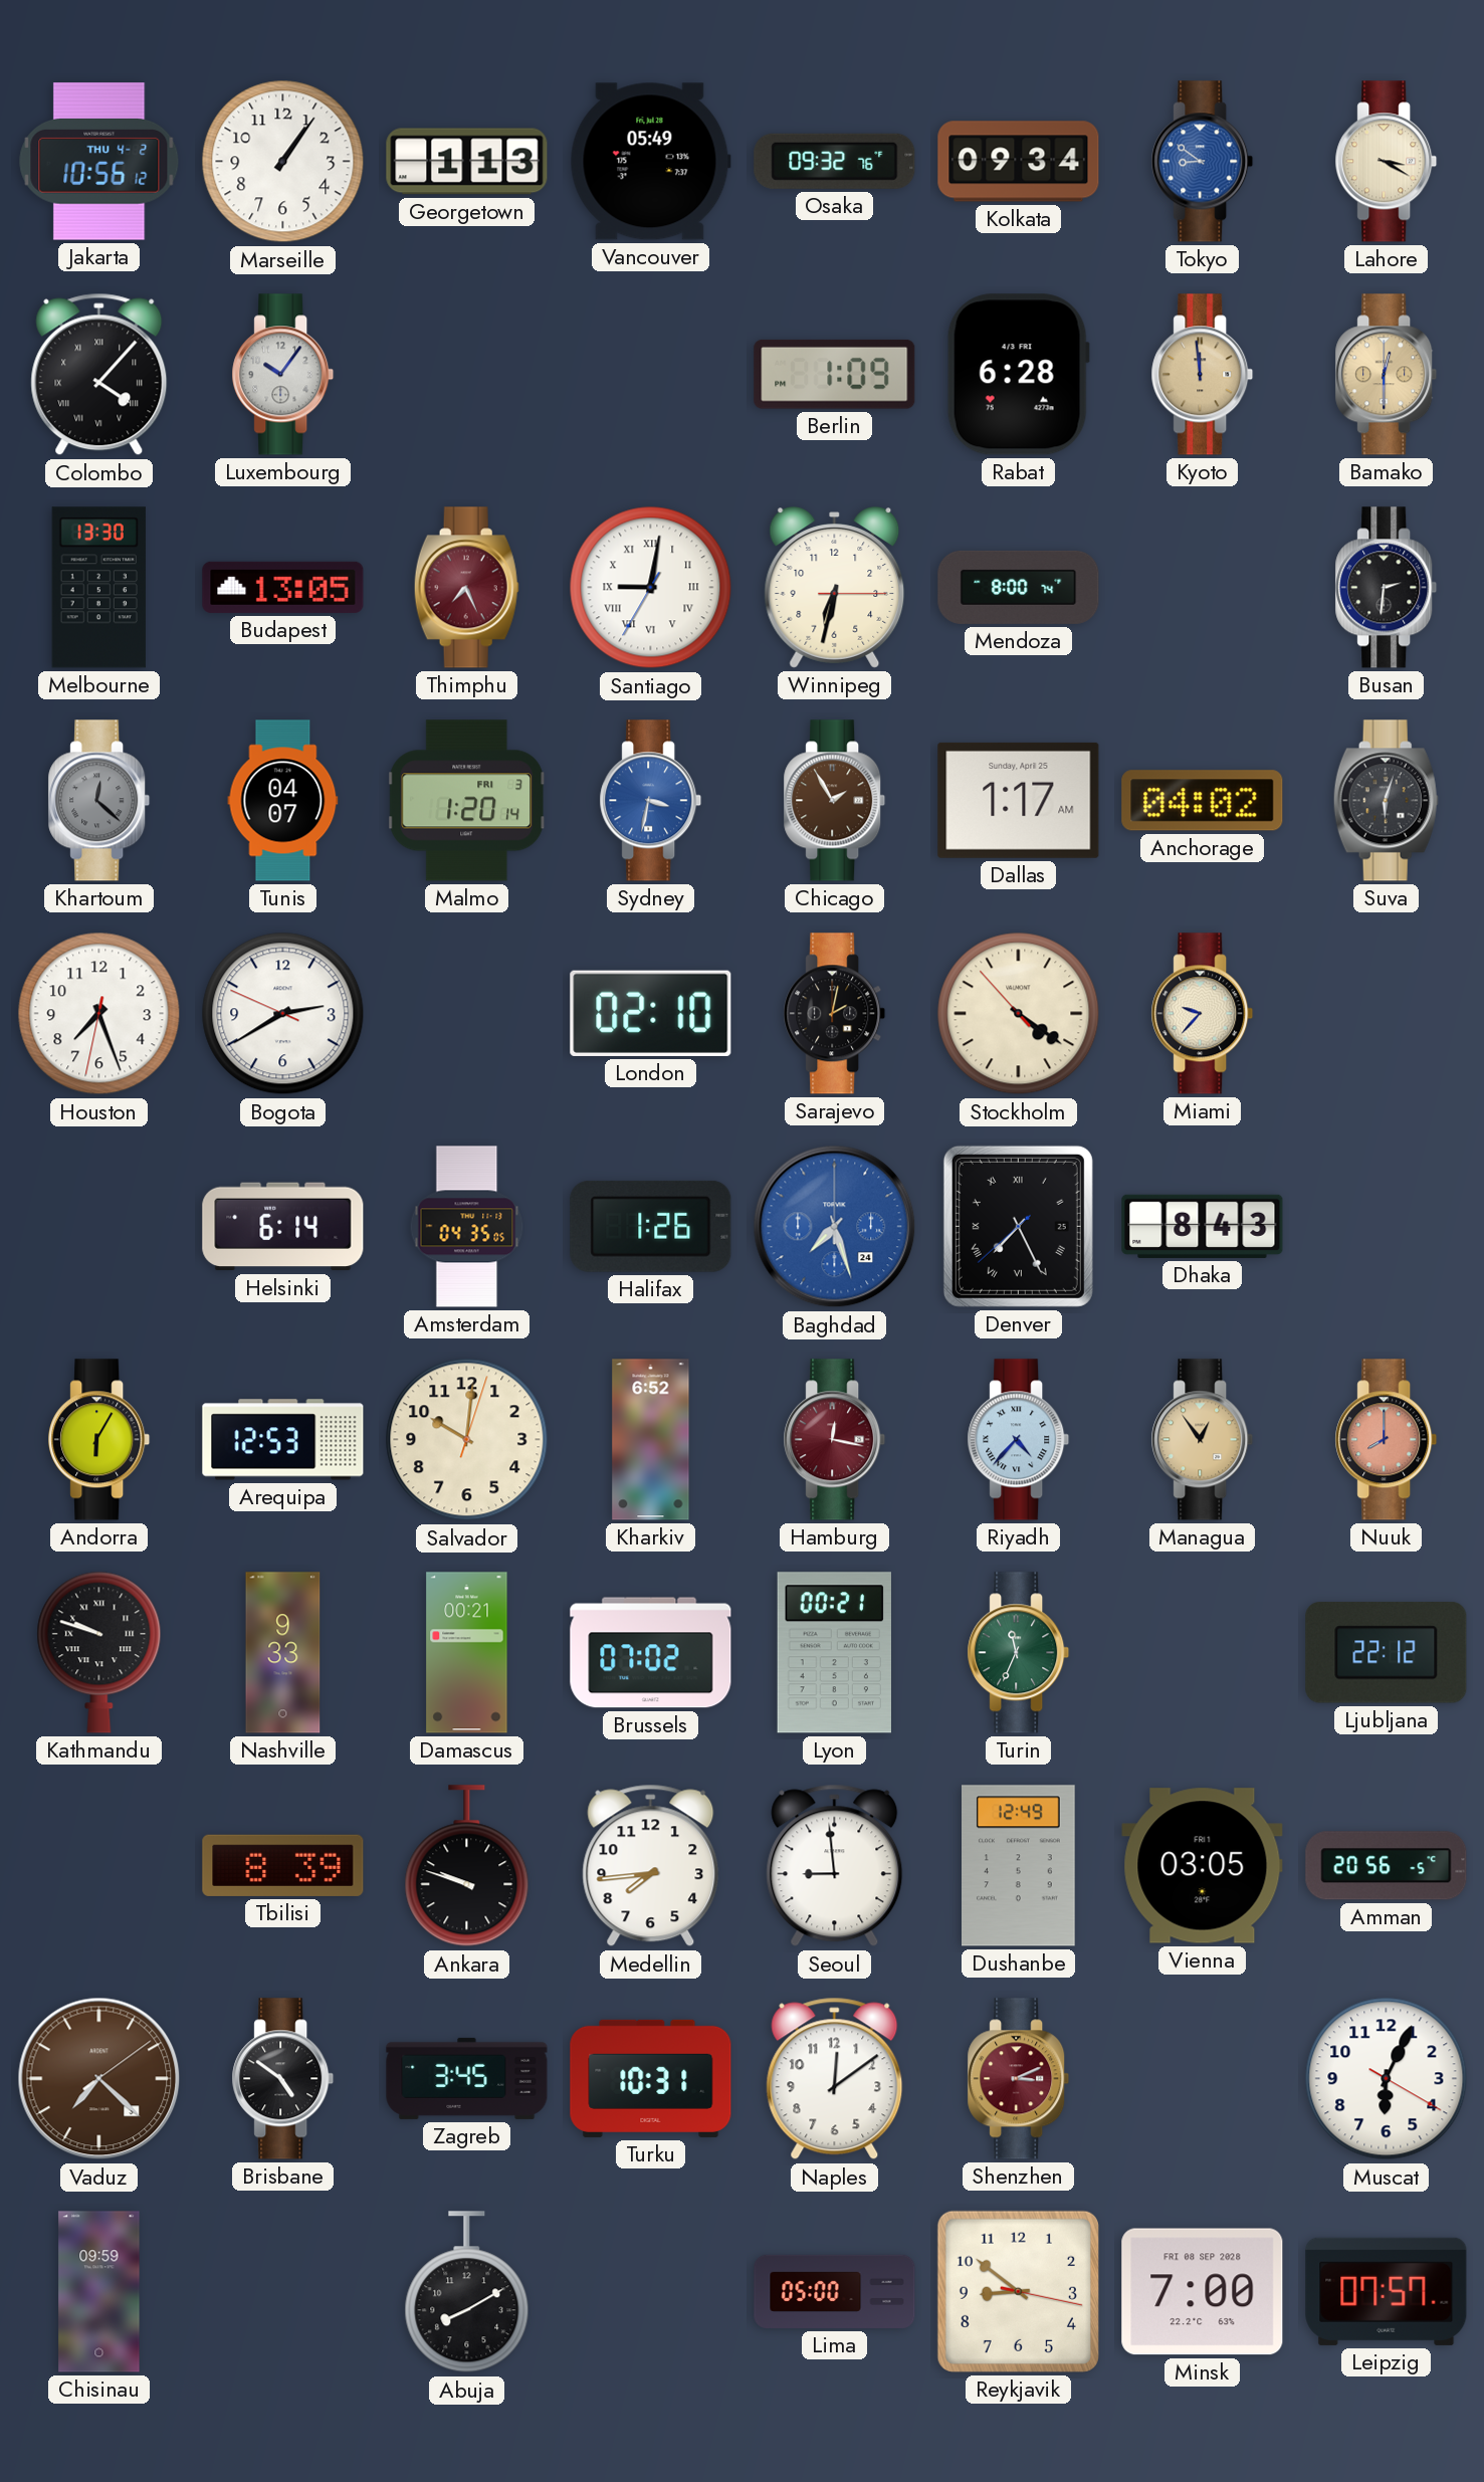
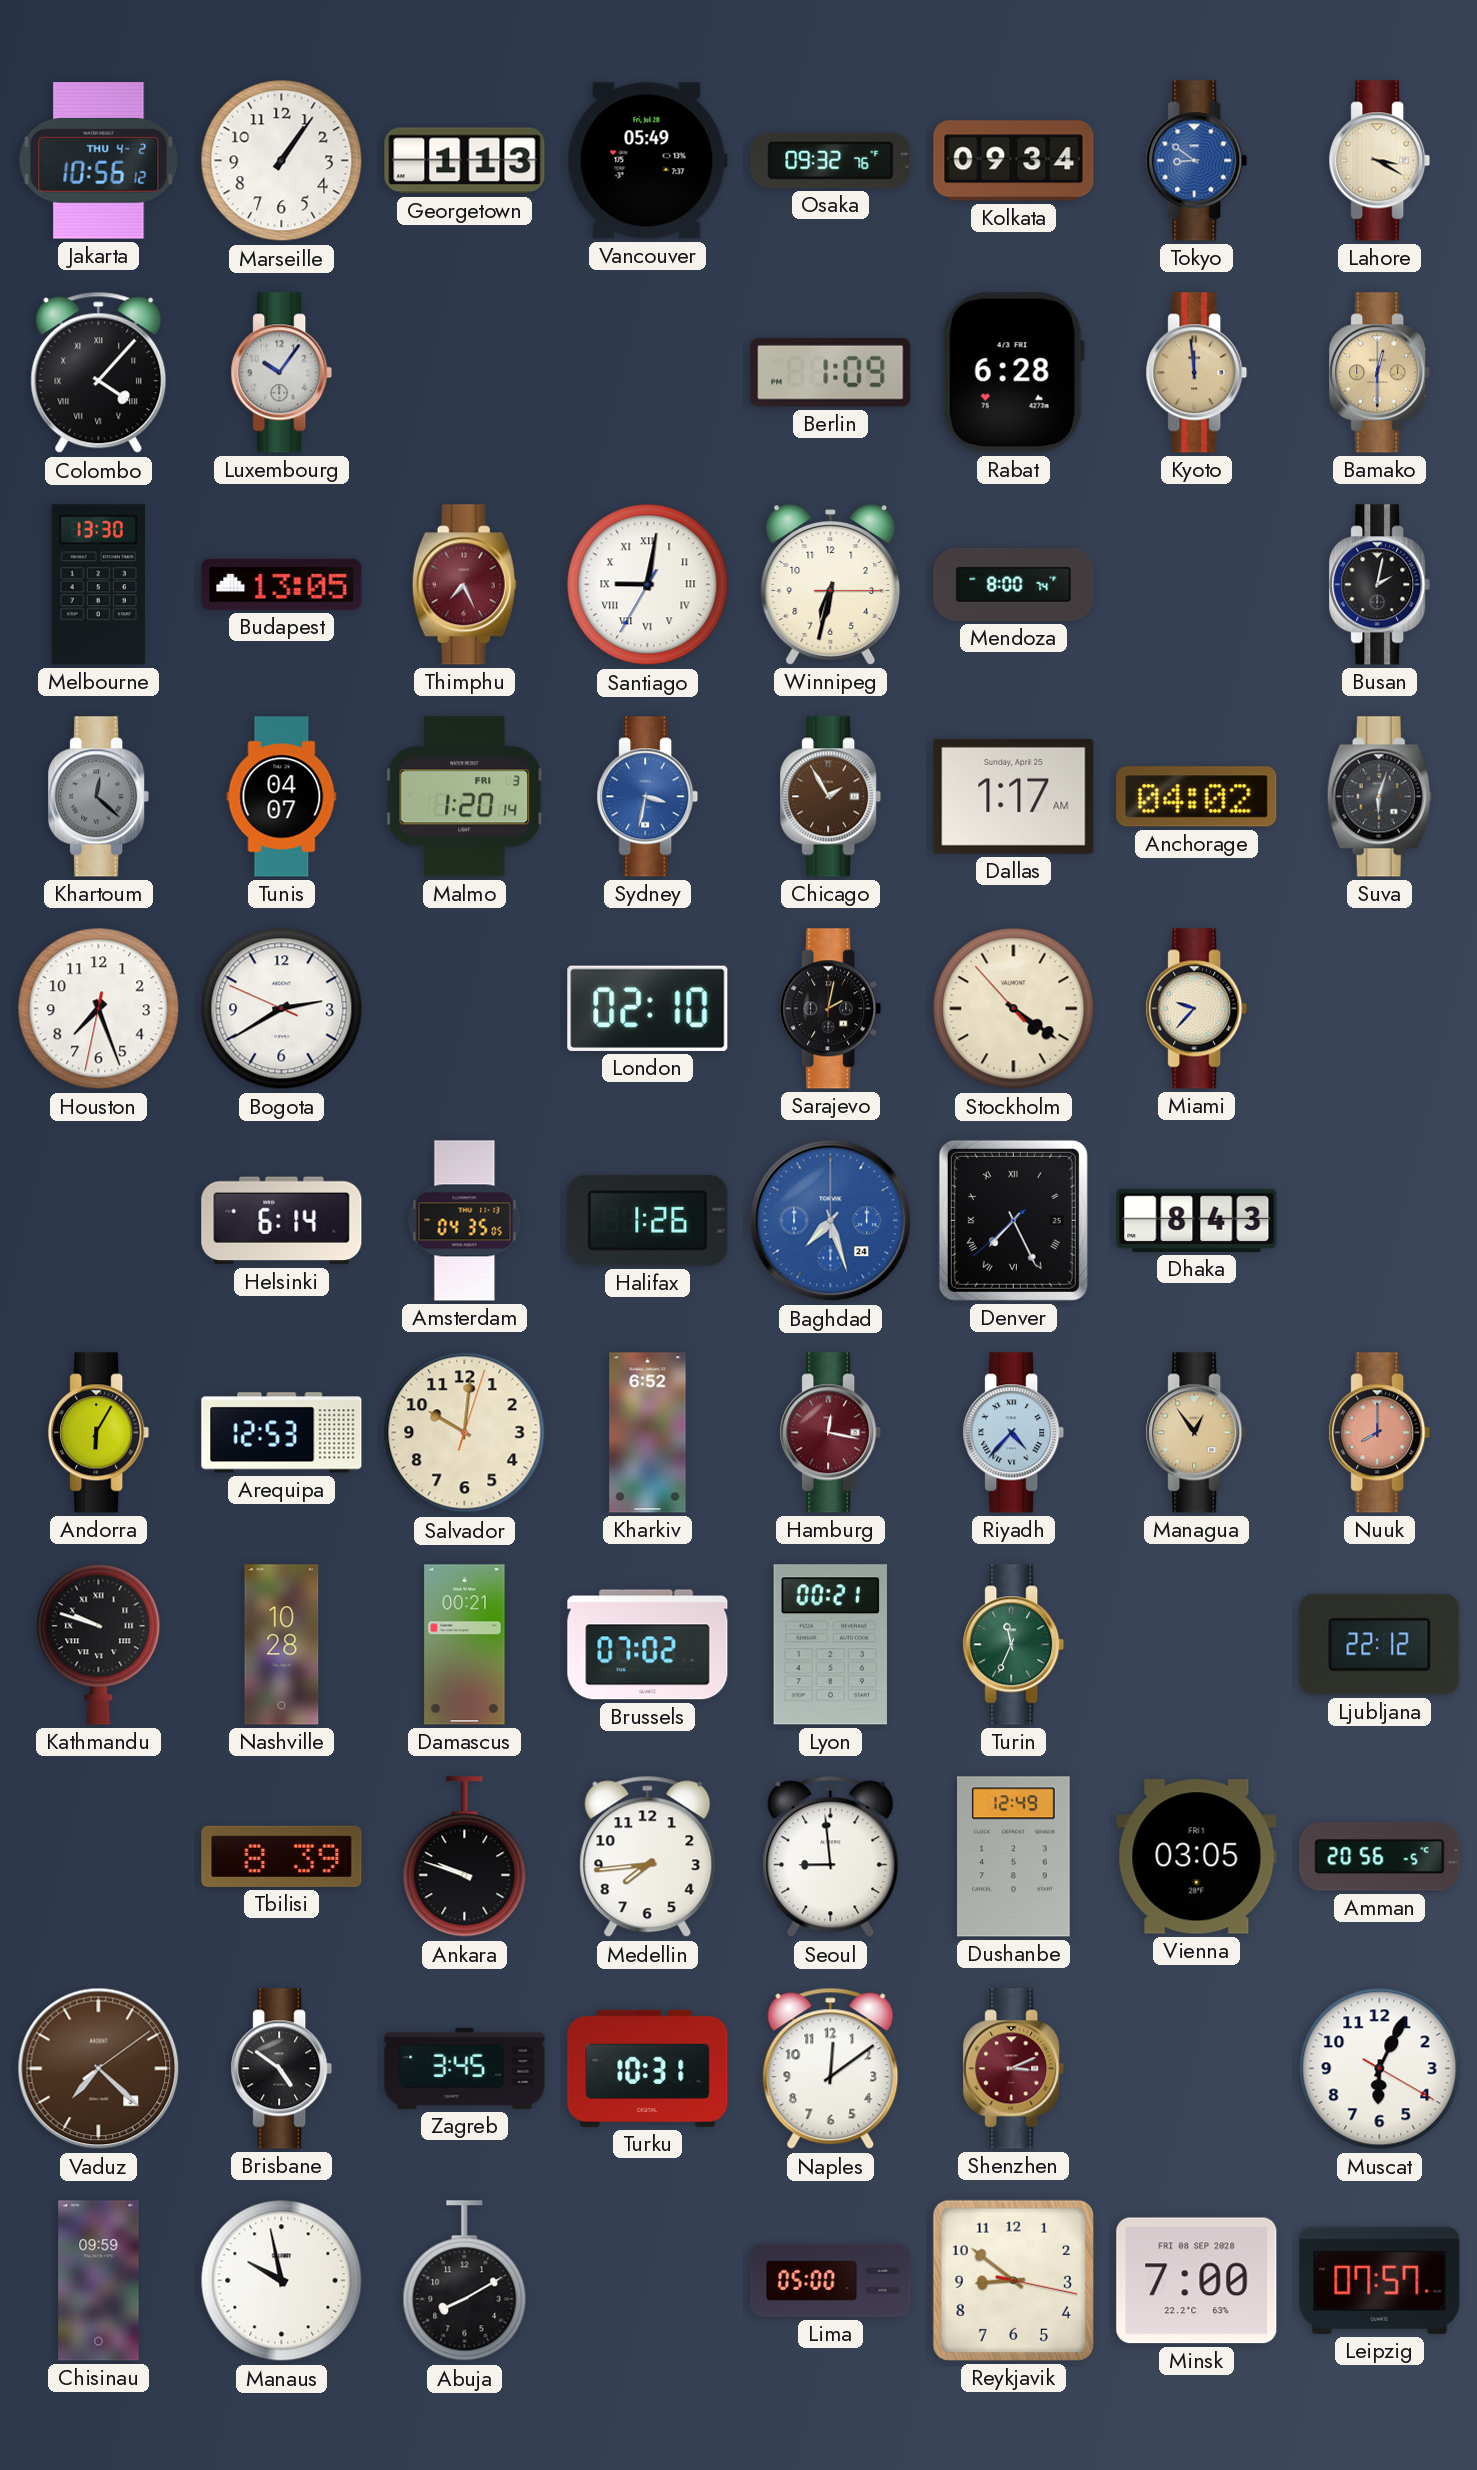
Busan: 2:31 -> 2:02
Nashville: 9:33 -> 10:28
Manaus: none -> 9:58
